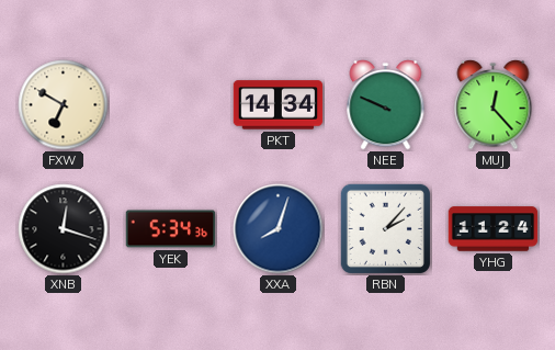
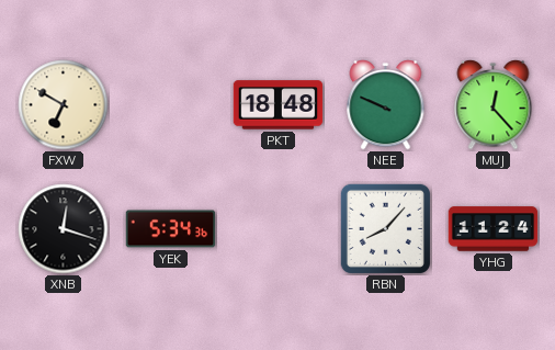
PKT: 14:34 -> 18:48
XXA: 8:03 -> none
RBN: 2:07 -> 8:07
